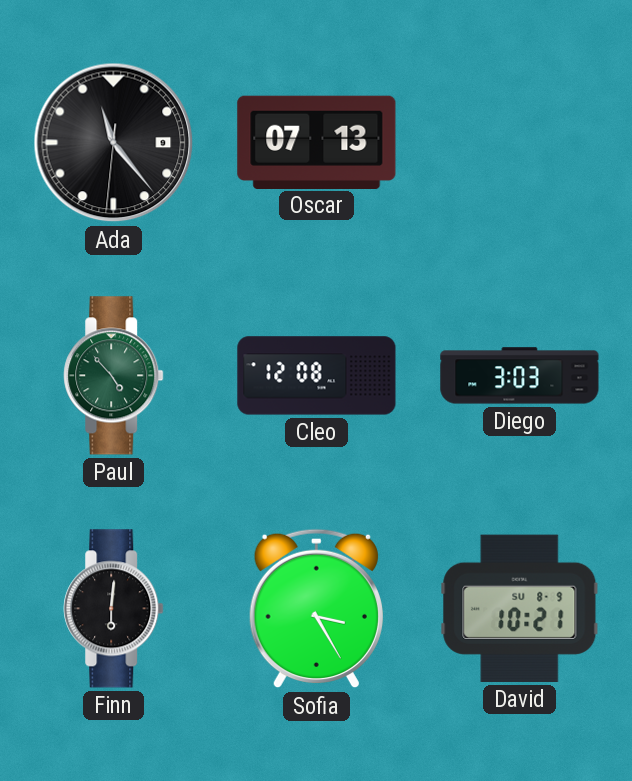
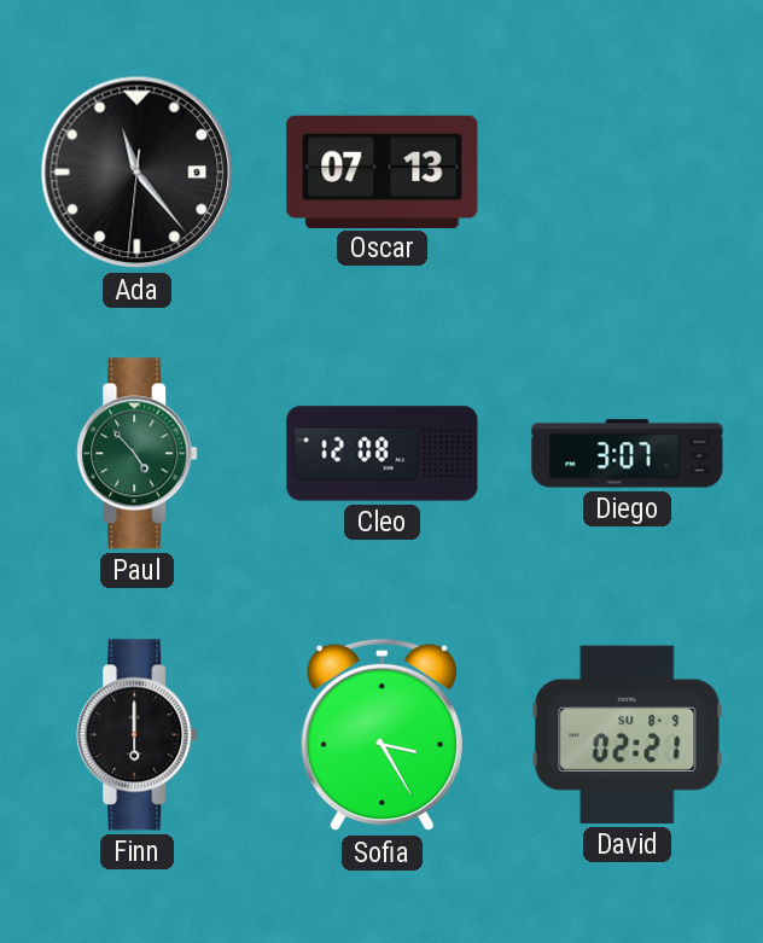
Diego: 3:03 -> 3:07
Finn: 6:01 -> 6:00
David: 10:21 -> 02:21
